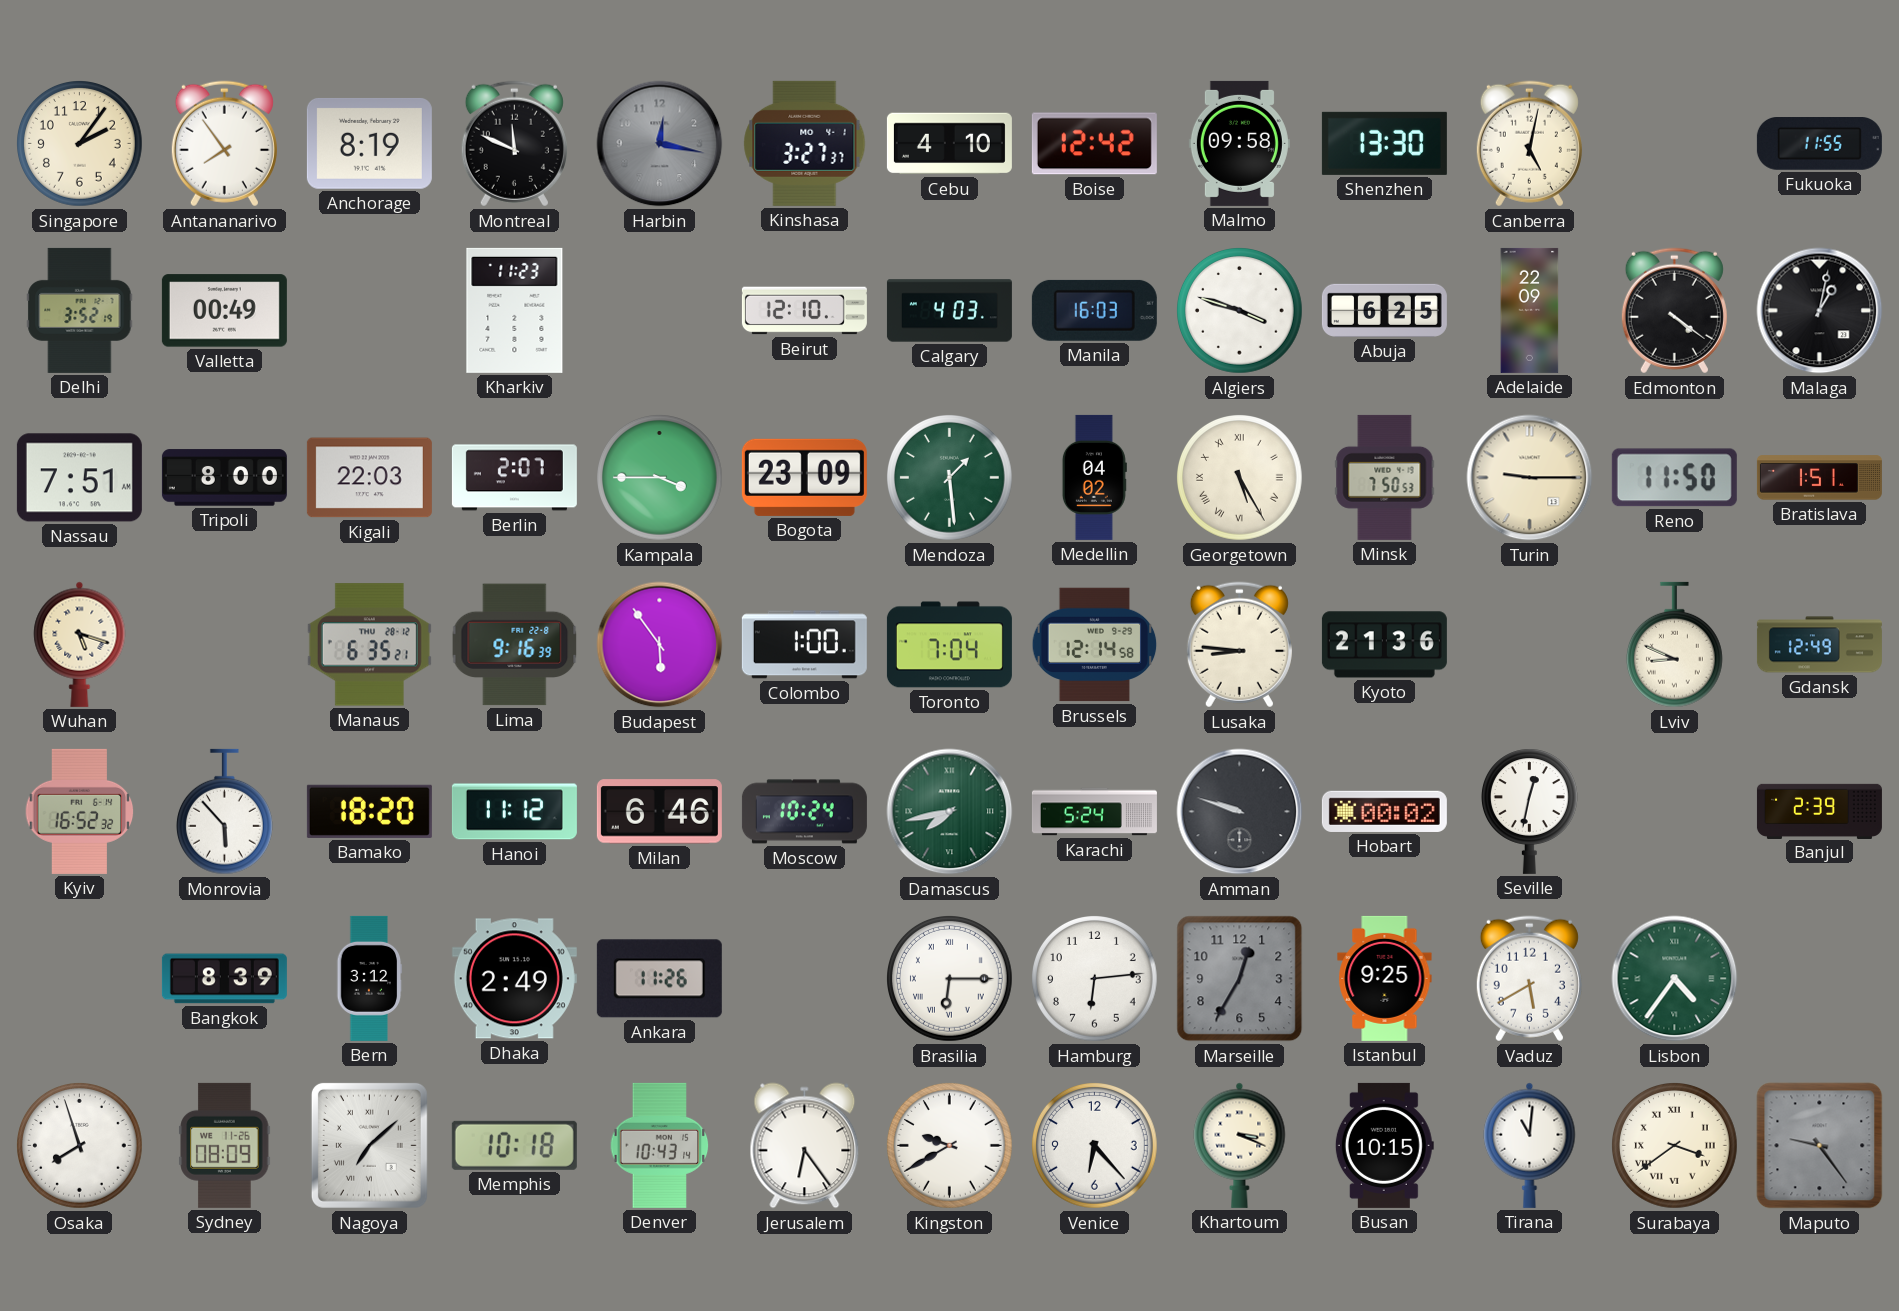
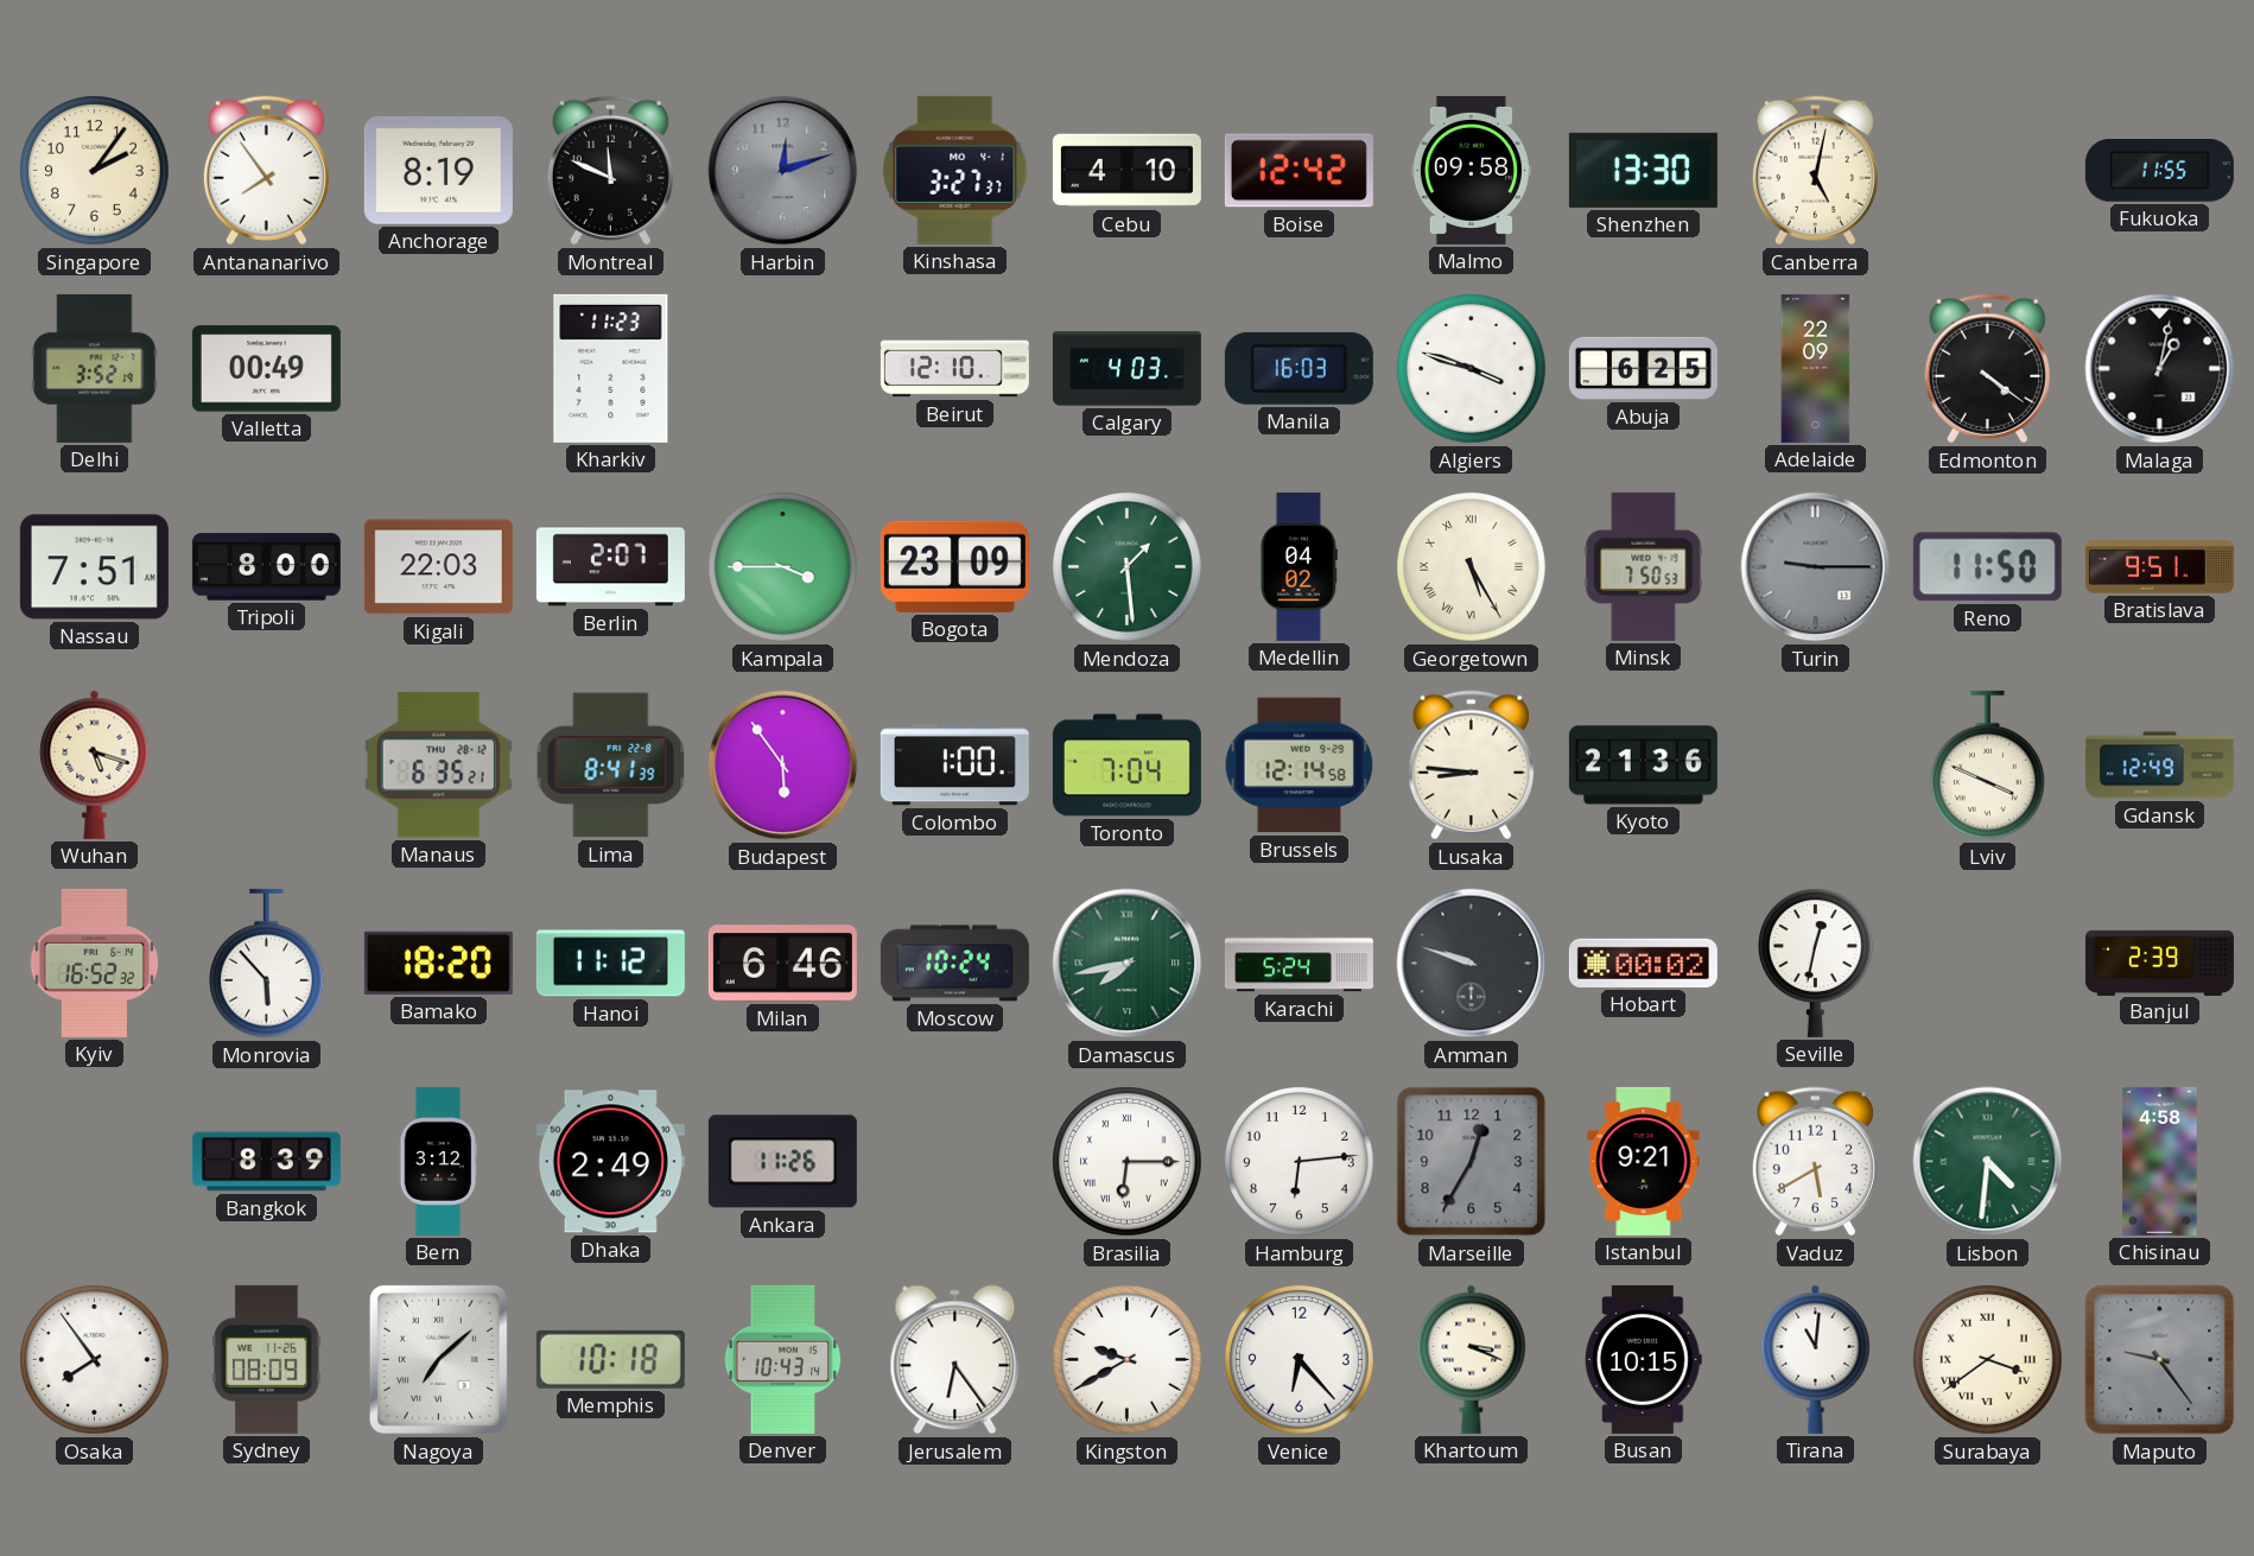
Harbin: 12:17 -> 12:12
Turin dial: cream -> grey
Bratislava: 1:51 -> 9:51
Lima: 9:16 -> 8:41
Lviv: 8:49 -> 3:49
Istanbul: 9:25 -> 9:21
Lisbon: 4:36 -> 4:31
Chisinau: none -> 4:58
Osaka: 7:57 -> 7:54
